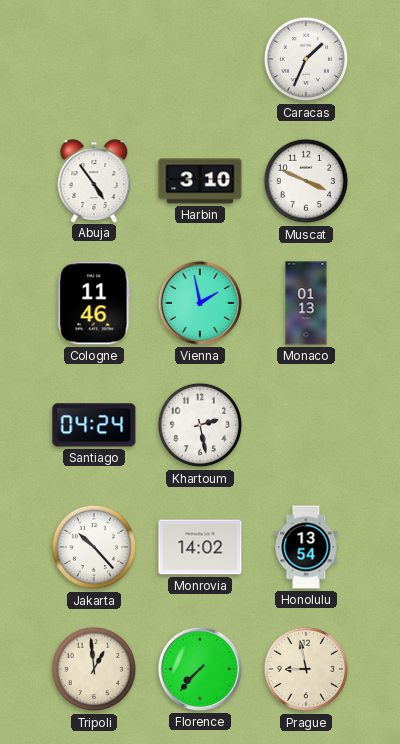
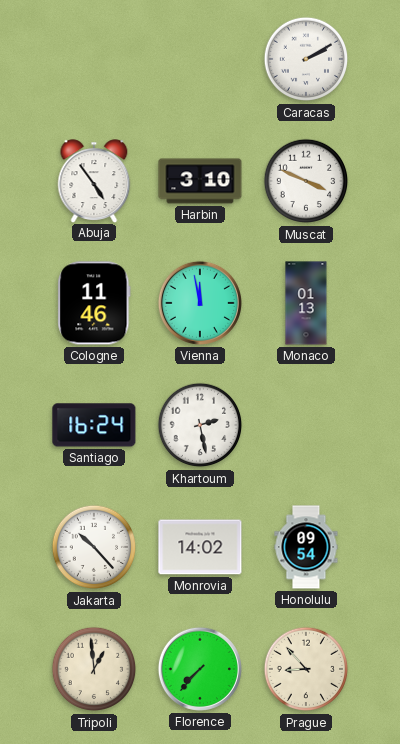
Caracas: 1:34 -> 2:10
Vienna: 1:58 -> 11:58
Santiago: 04:24 -> 16:24
Honolulu: 13:54 -> 09:54
Prague: 8:58 -> 8:53
